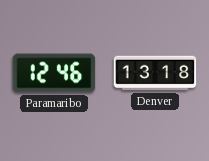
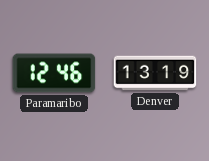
Denver: 13:18 -> 13:19
